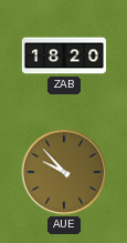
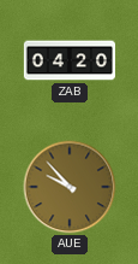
ZAB: 18:20 -> 04:20
